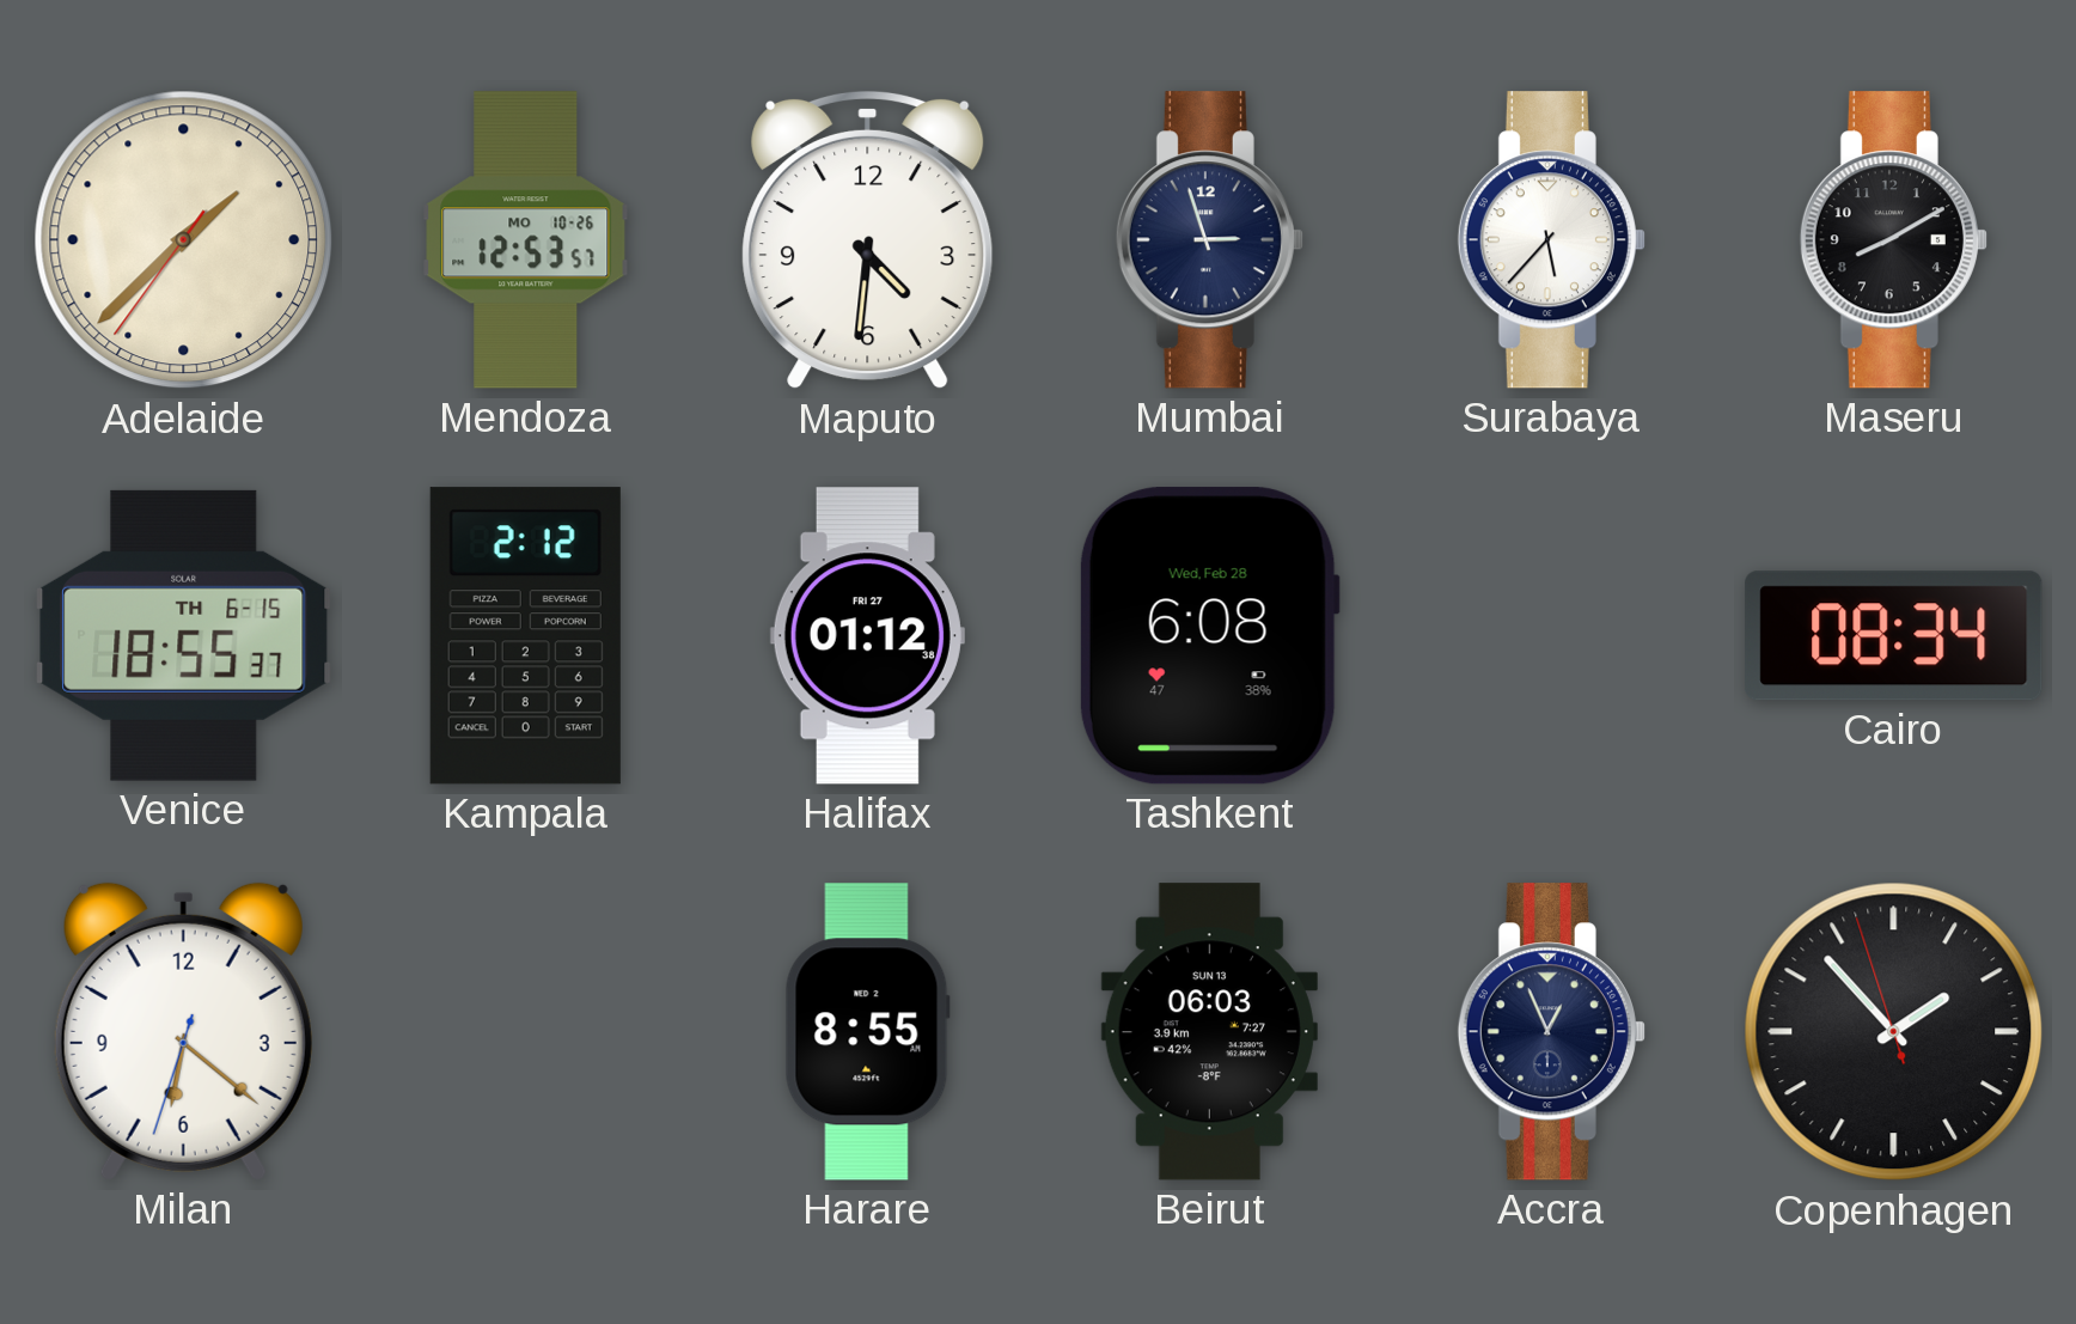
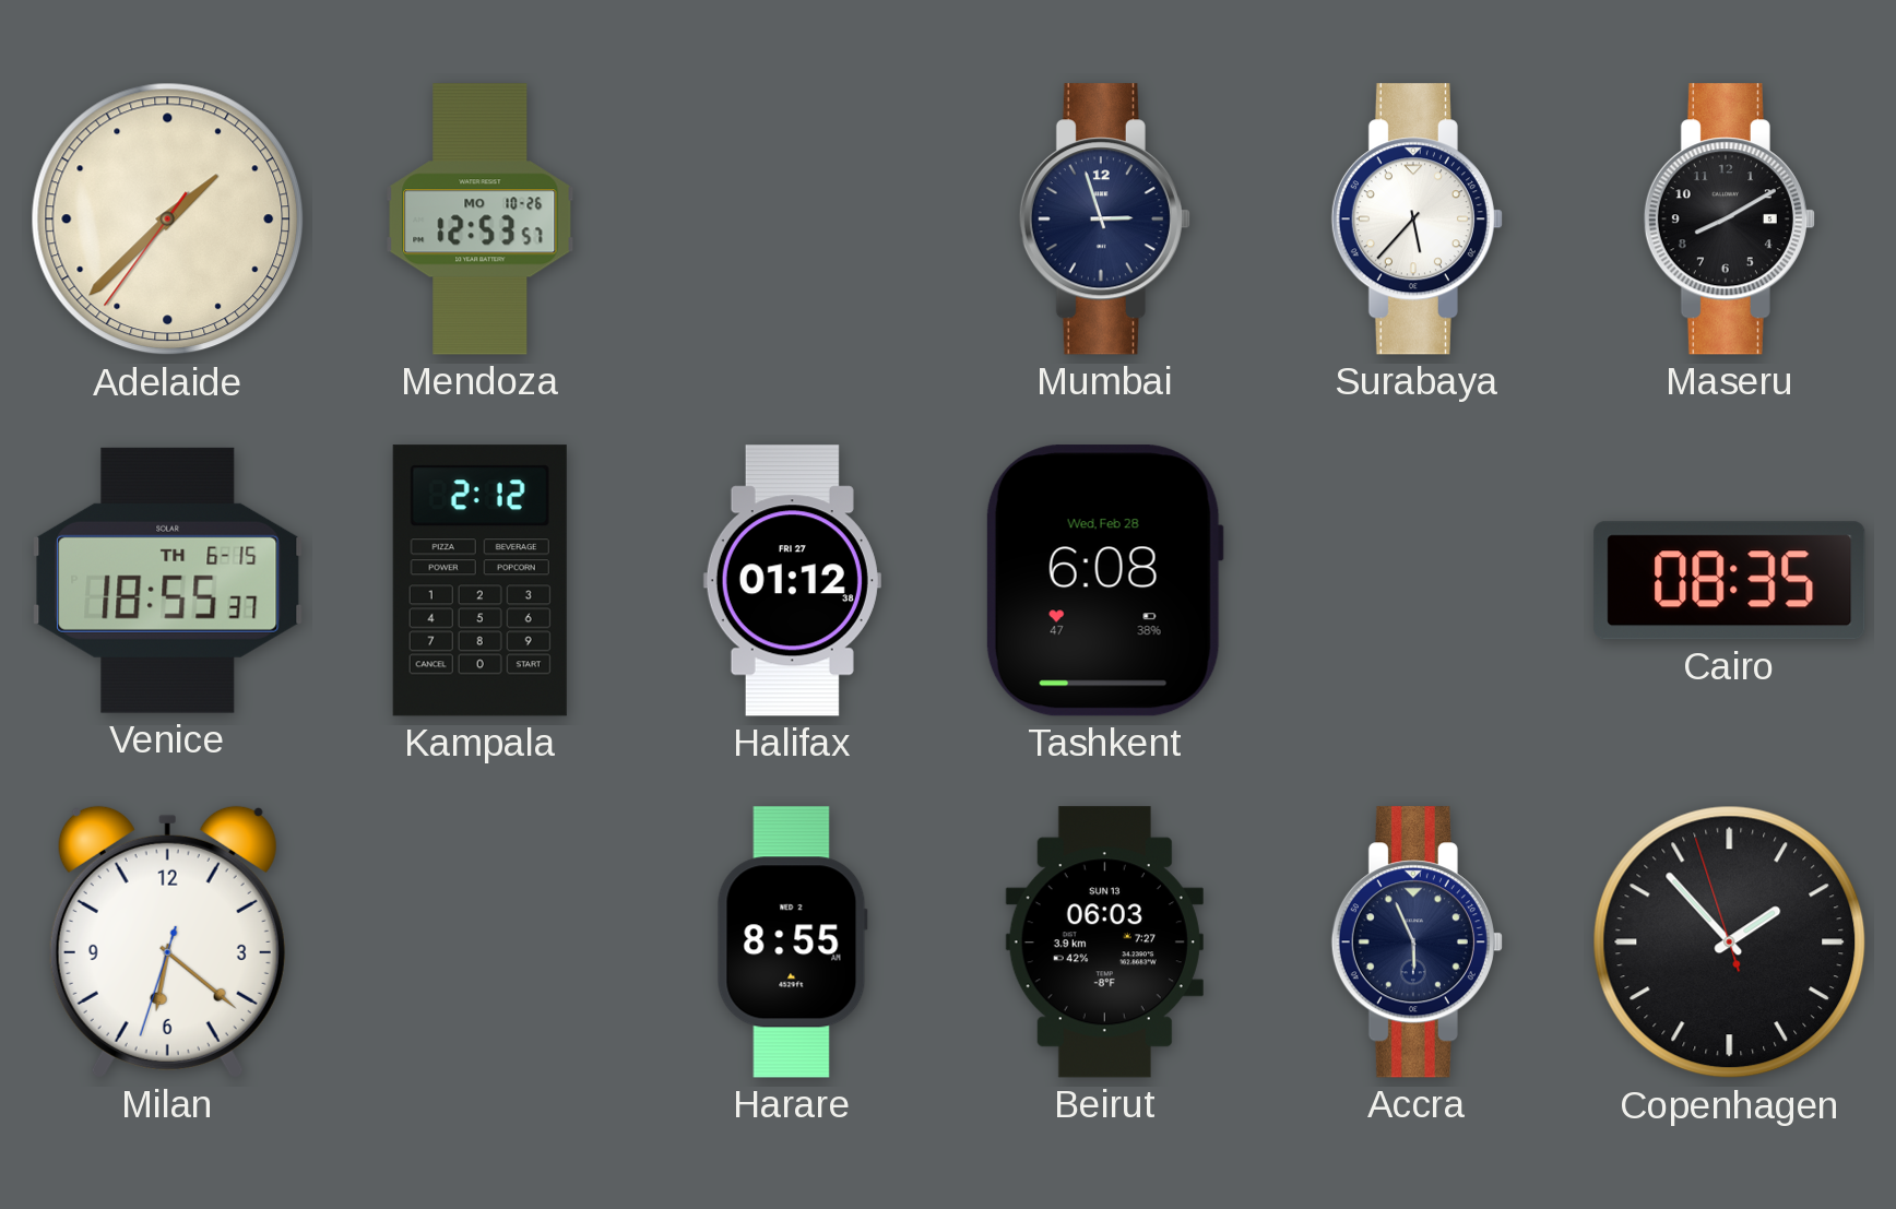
Maputo: 4:31 -> none
Cairo: 08:34 -> 08:35
Accra: 12:56 -> 5:56
